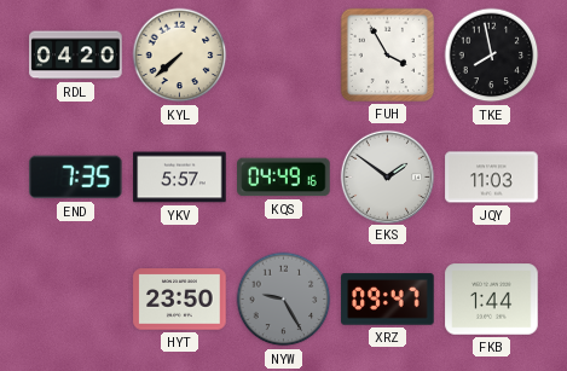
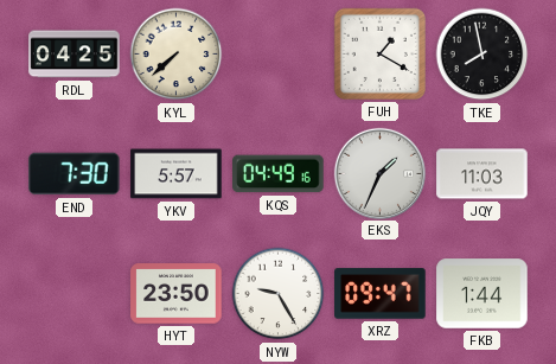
RDL: 04:20 -> 04:25
FUH: 3:55 -> 1:20
END: 7:35 -> 7:30
EKS: 1:51 -> 1:34
NYW dial: grey -> white
